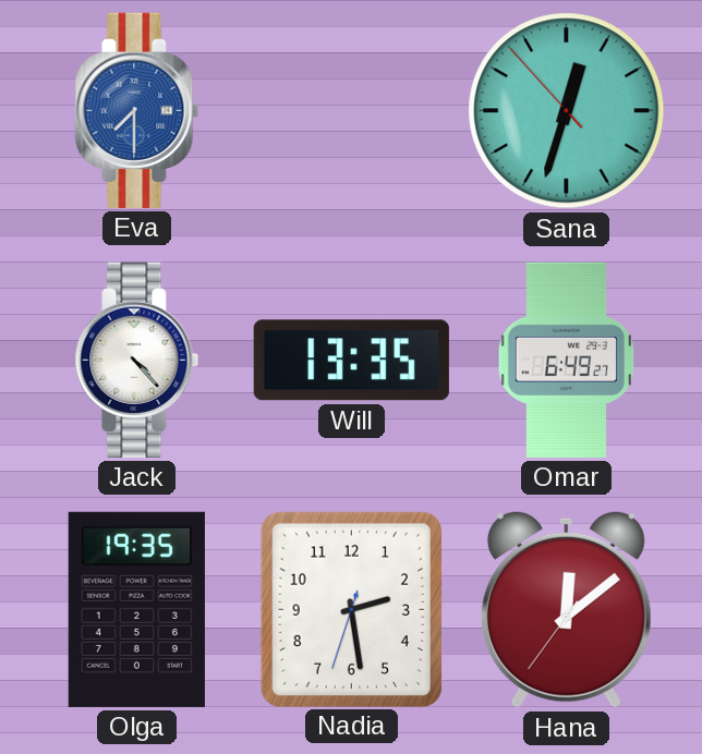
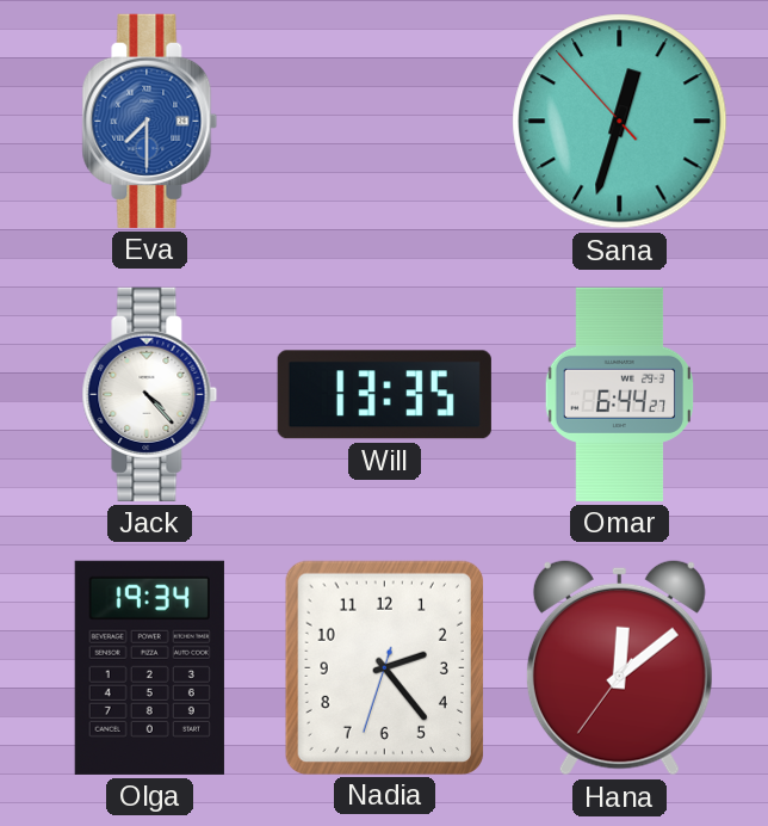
Omar: 6:49 -> 6:44
Olga: 19:35 -> 19:34
Nadia: 2:28 -> 2:23
